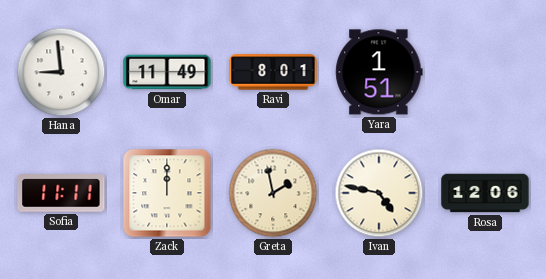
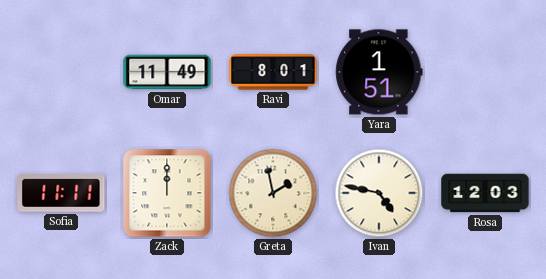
Hana: 8:59 -> none
Rosa: 12:06 -> 12:03
